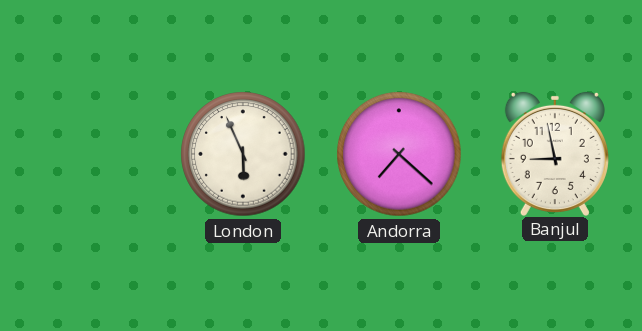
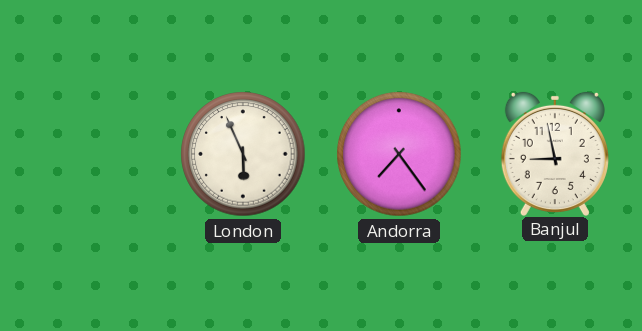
Andorra: 7:22 -> 7:24
